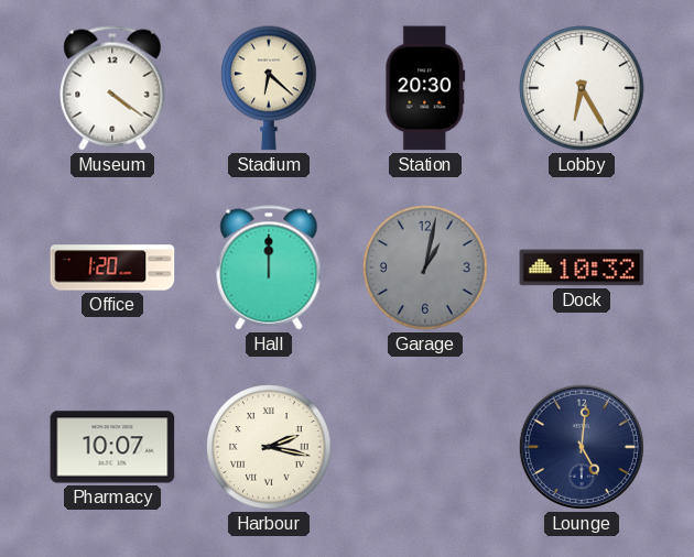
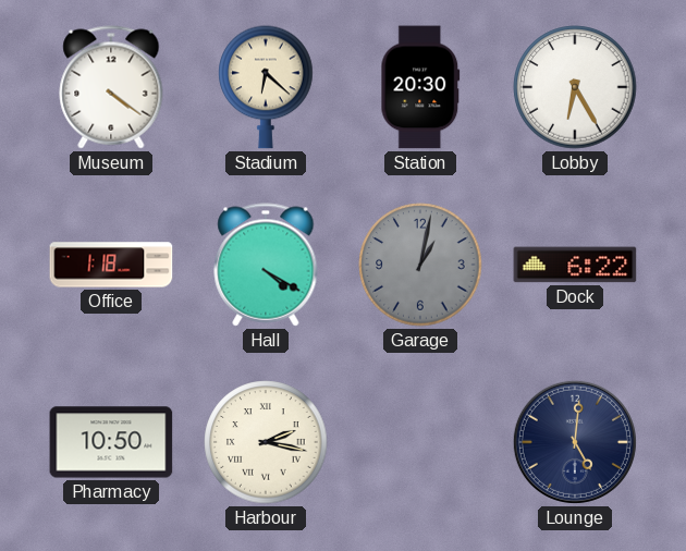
Office: 1:20 -> 1:18
Hall: 12:00 -> 4:20
Dock: 10:32 -> 6:22
Pharmacy: 10:07 -> 10:50
